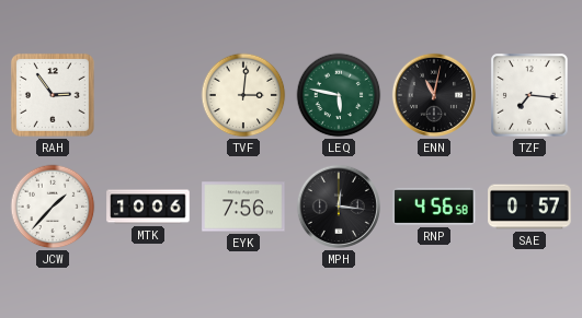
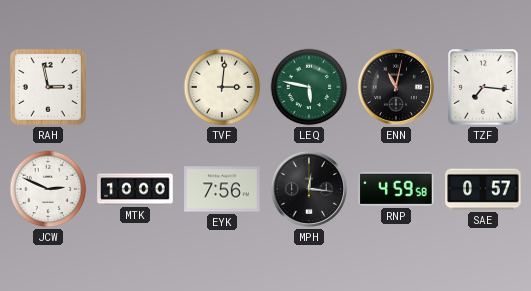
RAH: 2:54 -> 2:58
JCW: 1:37 -> 2:49
MTK: 10:06 -> 10:00
RNP: 4:56 -> 4:59
